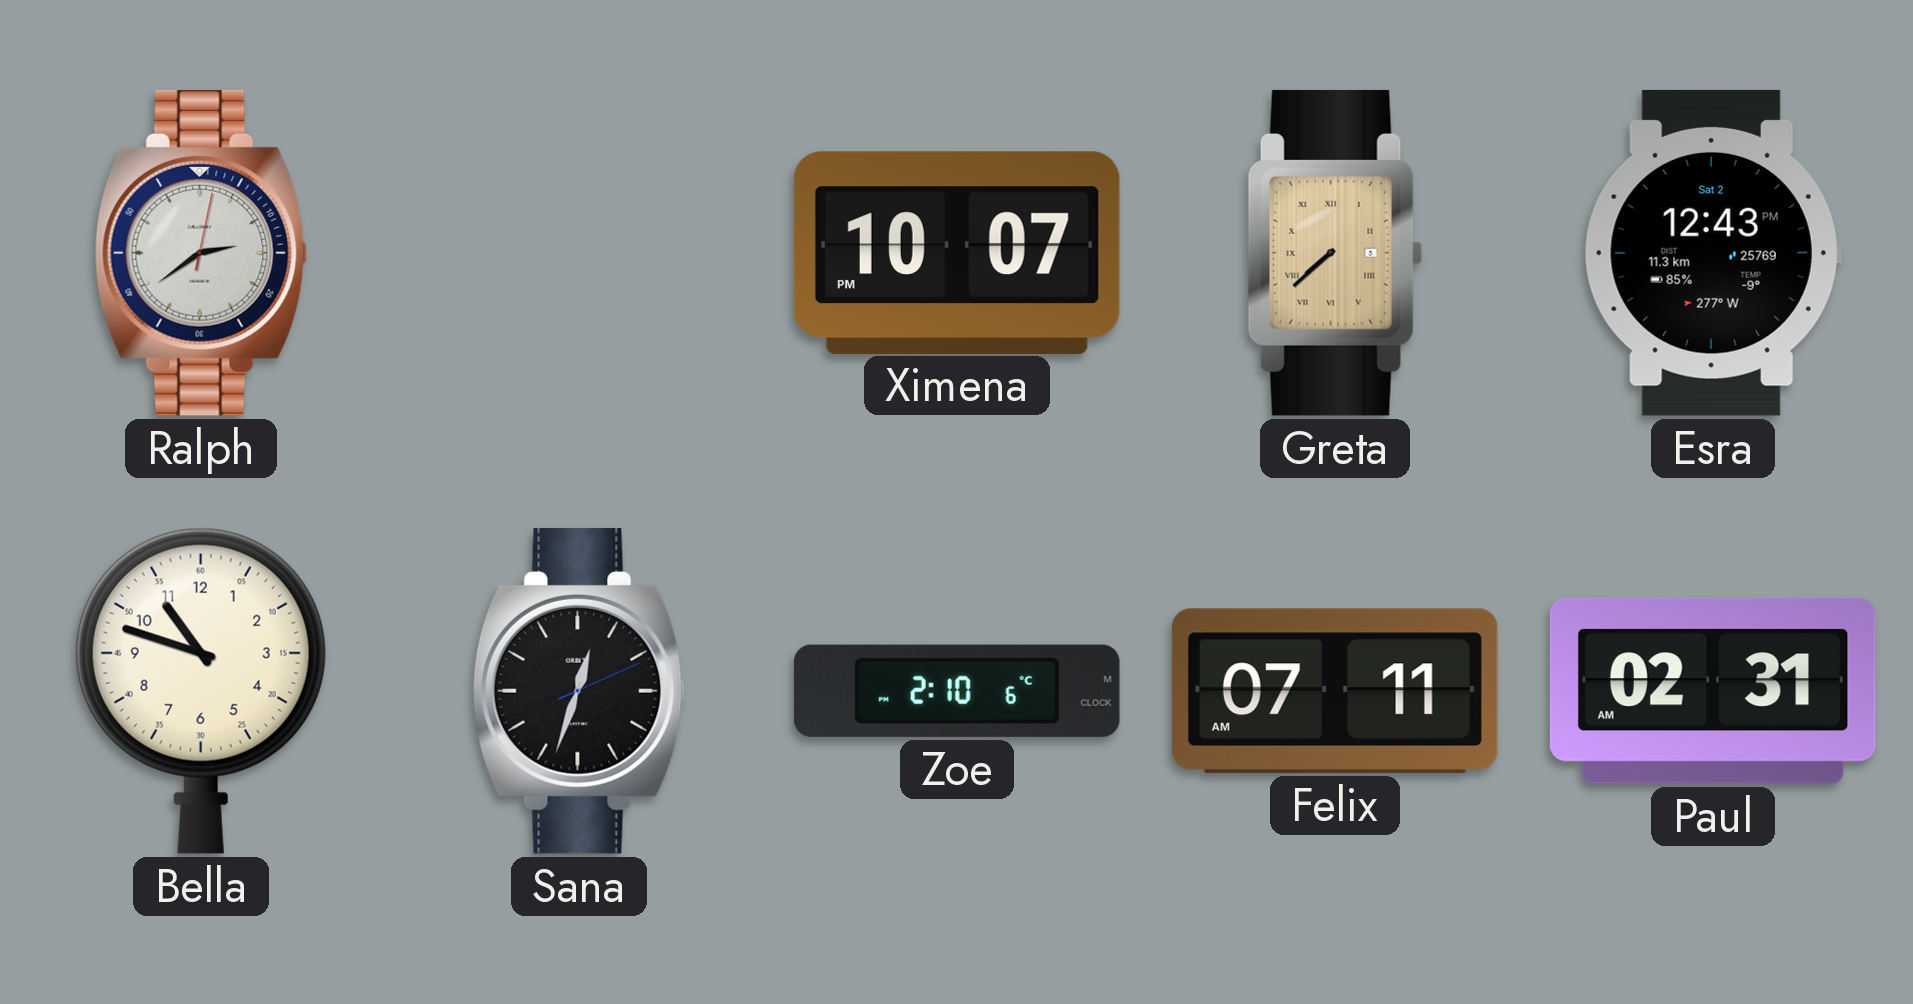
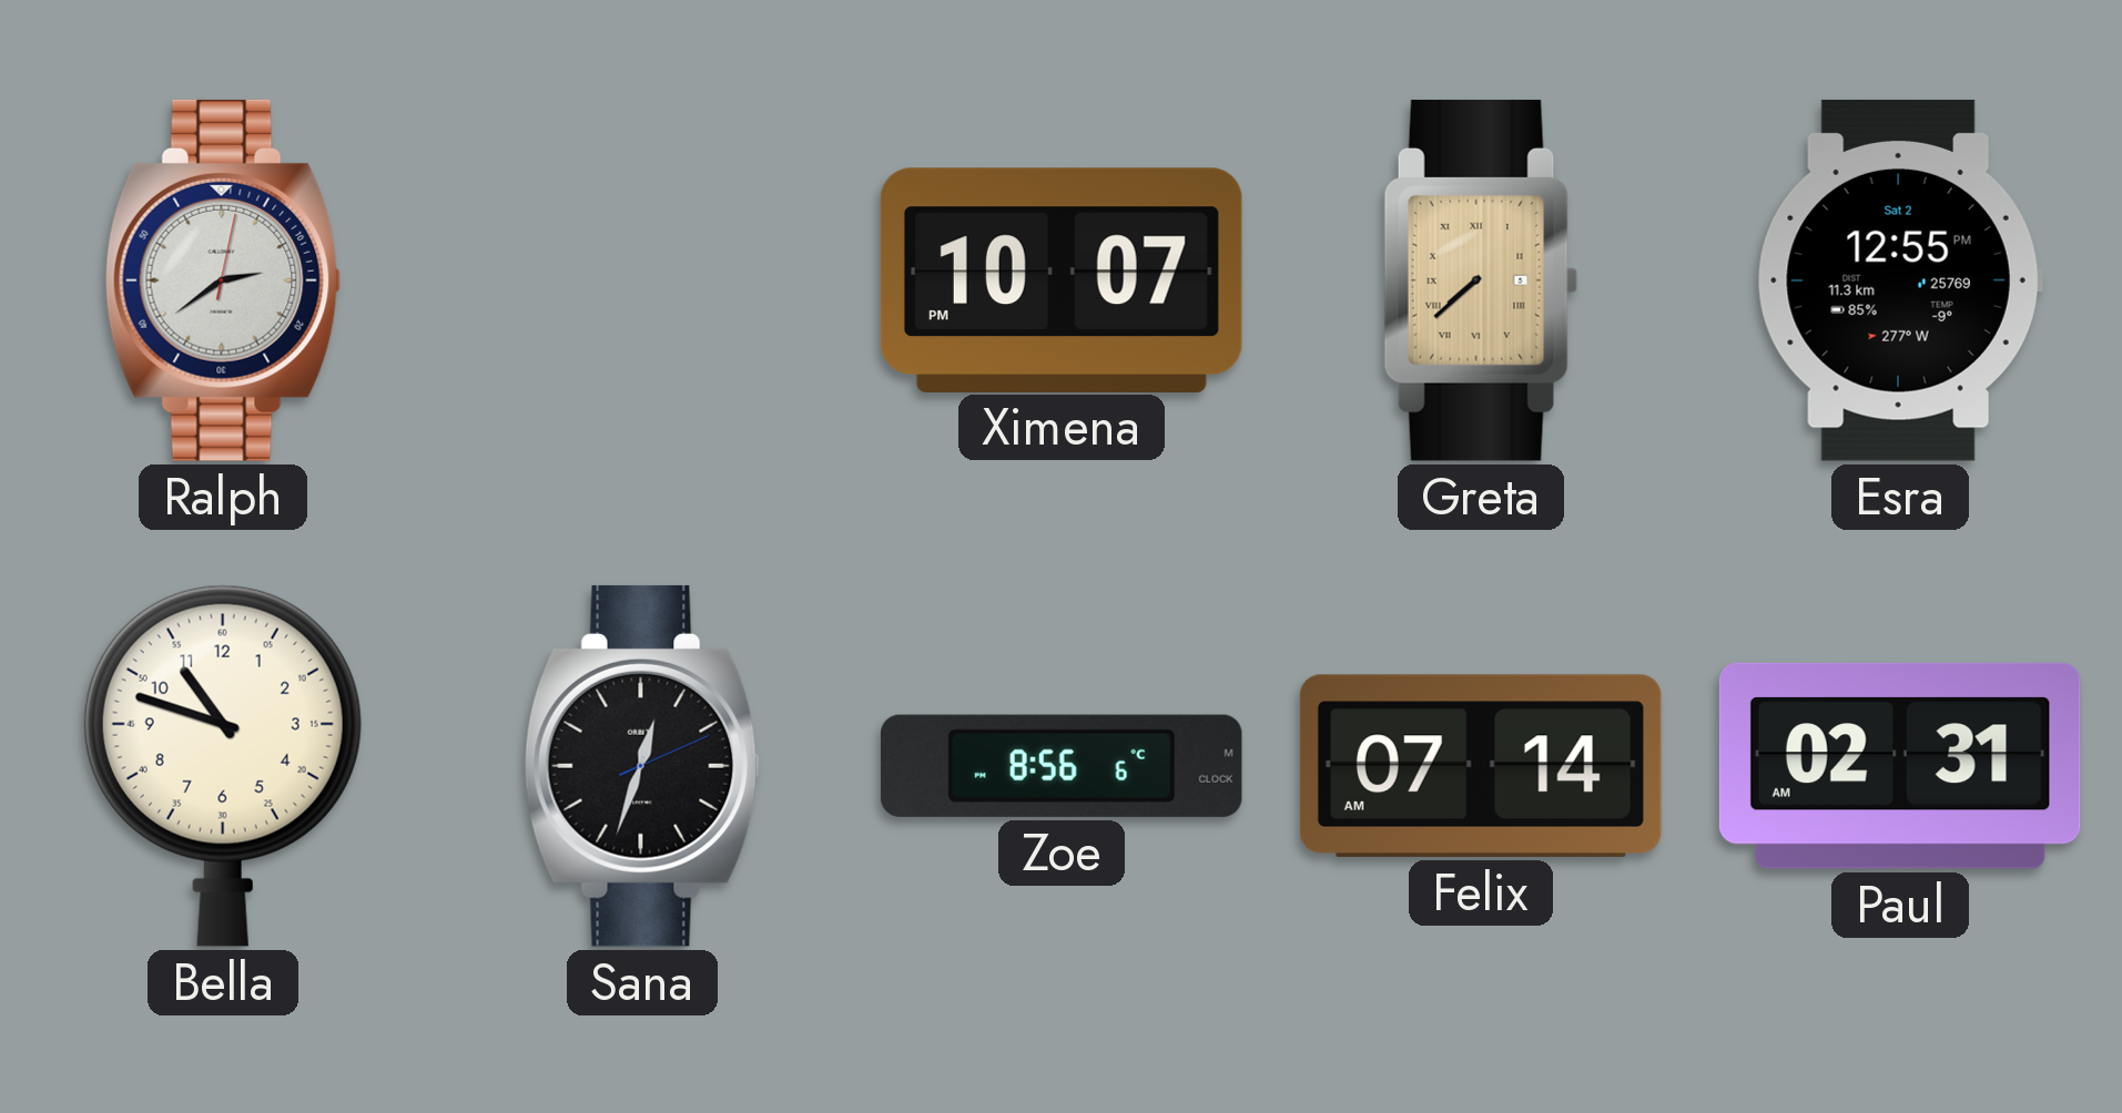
Esra: 12:43 -> 12:55
Zoe: 2:10 -> 8:56
Felix: 07:11 -> 07:14
